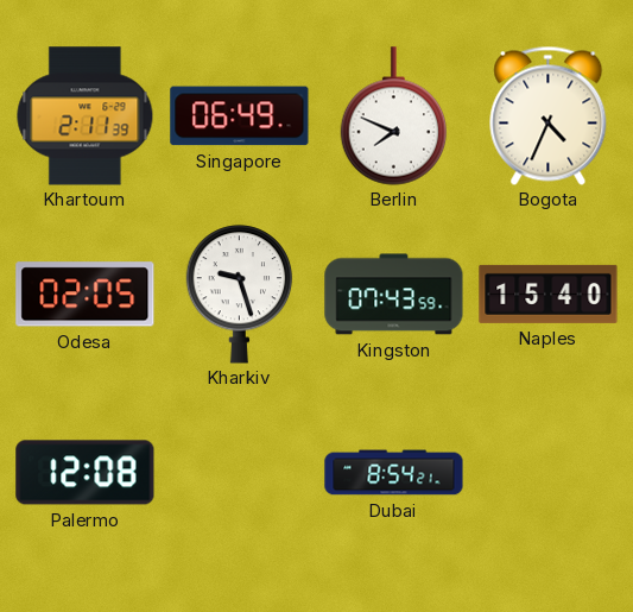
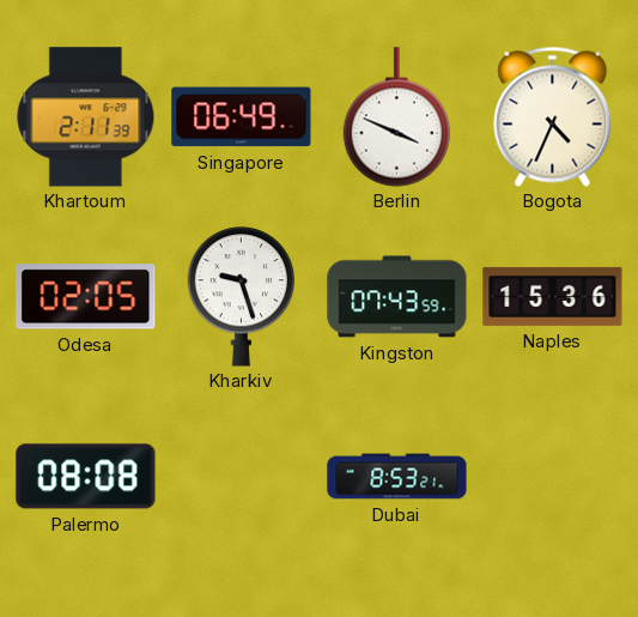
Berlin: 7:49 -> 3:49
Naples: 15:40 -> 15:36
Palermo: 12:08 -> 08:08
Dubai: 8:54 -> 8:53
